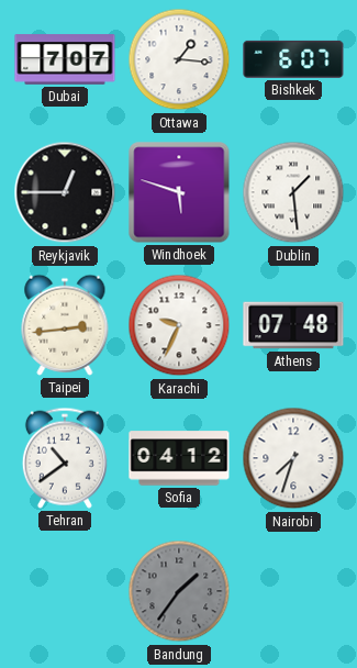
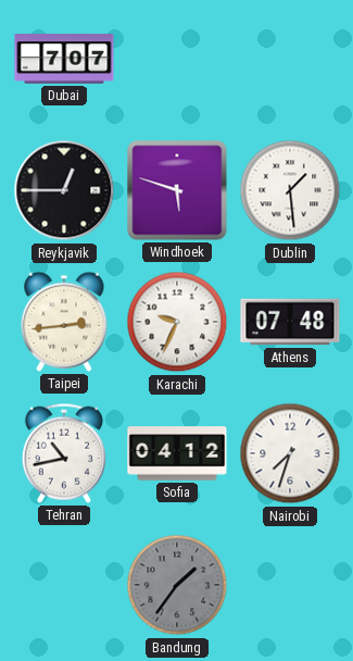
Ottawa: 1:16 -> none
Bishkek: 6:07 -> none
Tehran: 10:39 -> 10:43
